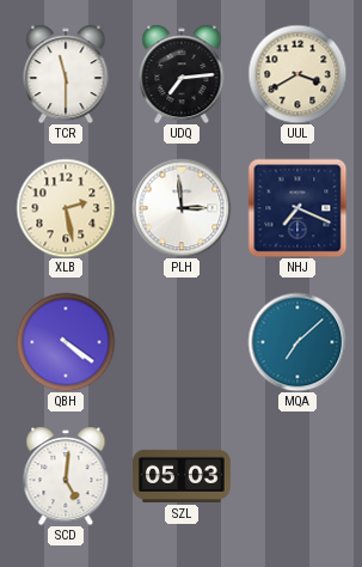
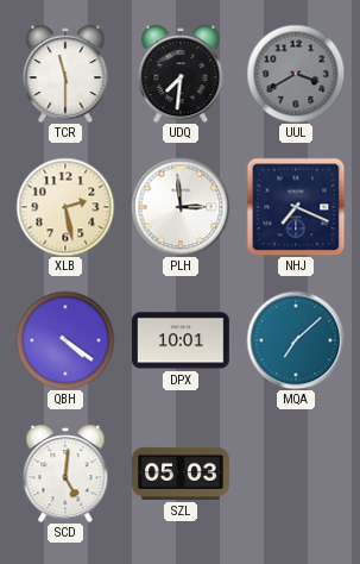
UDQ: 7:14 -> 7:31
UUL dial: cream -> grey
DPX: none -> 10:01
